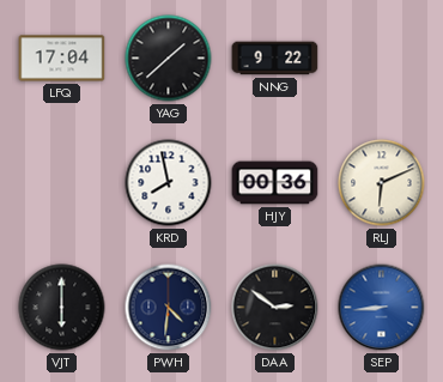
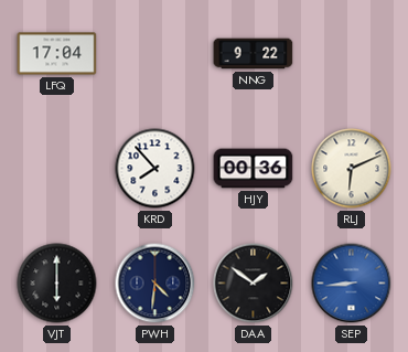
YAG: 1:38 -> none
KRD: 7:58 -> 7:53
DAA: 2:51 -> 1:51
